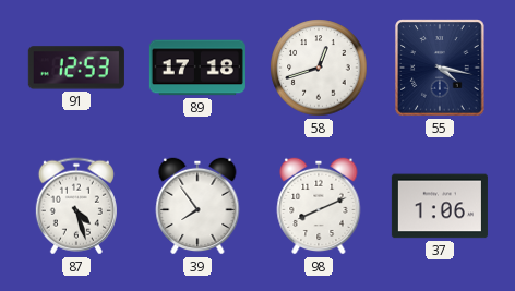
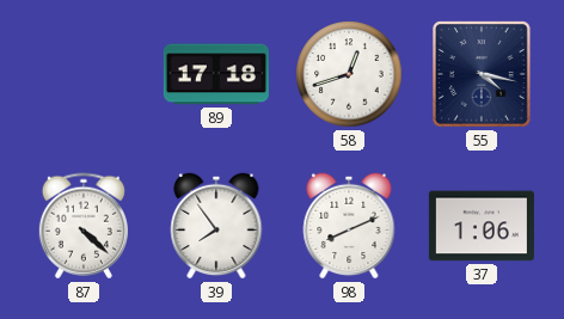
91: 12:53 -> none
87: 4:27 -> 4:22
